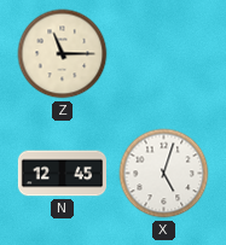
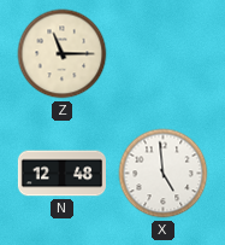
N: 12:45 -> 12:48
X: 5:03 -> 4:59
